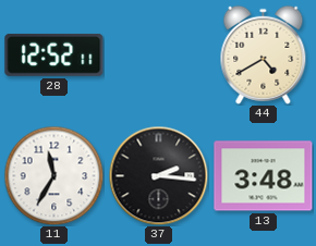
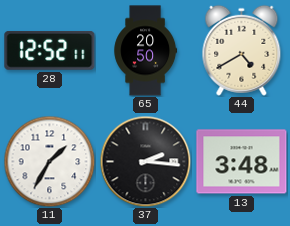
65: none -> 20:50
11: 11:35 -> 1:35
